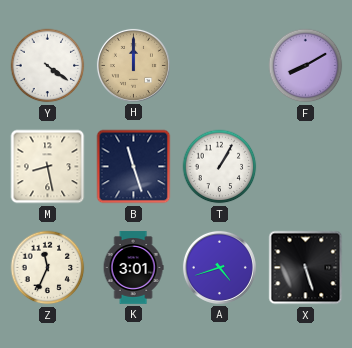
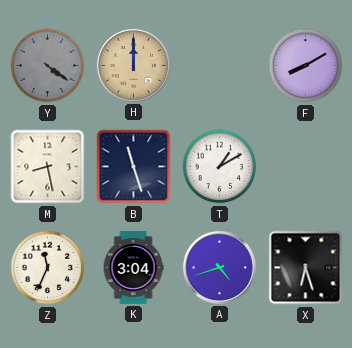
Y dial: white -> grey
T: 1:05 -> 1:10
K: 3:01 -> 3:04
X: 5:27 -> 6:27
